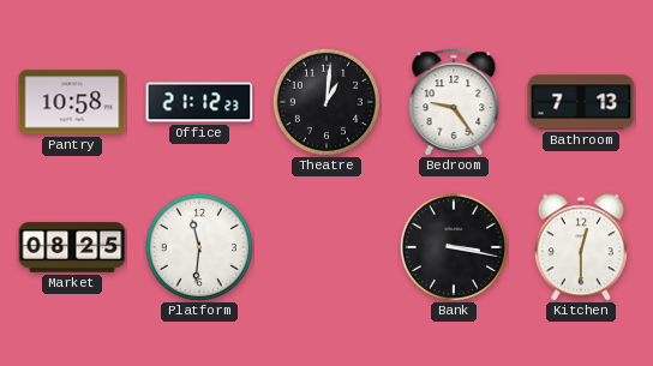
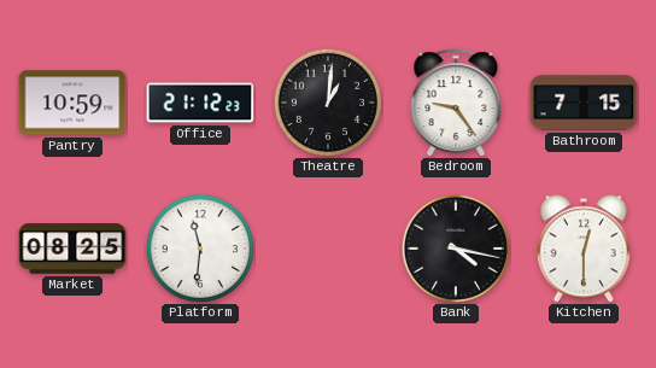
Pantry: 10:58 -> 10:59
Bathroom: 7:13 -> 7:15
Bank: 3:17 -> 4:17
